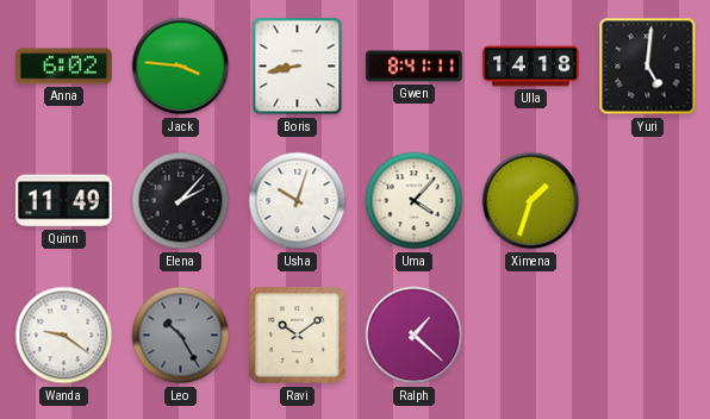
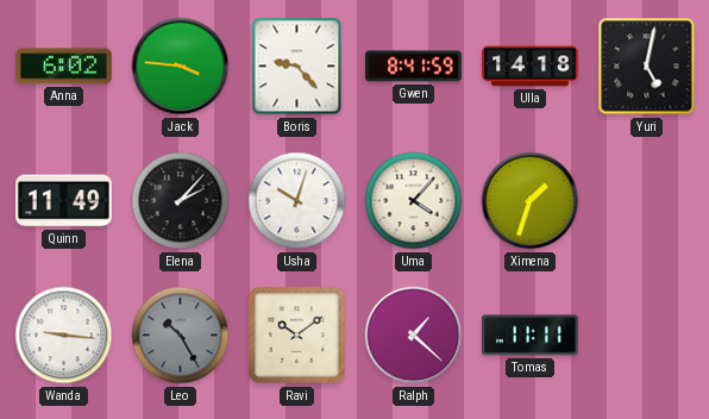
Boris: 8:43 -> 9:23
Gwen: 8:41:11 -> 8:41:59
Yuri: 5:01 -> 5:02
Wanda: 9:21 -> 9:16
Tomas: none -> 11:11
